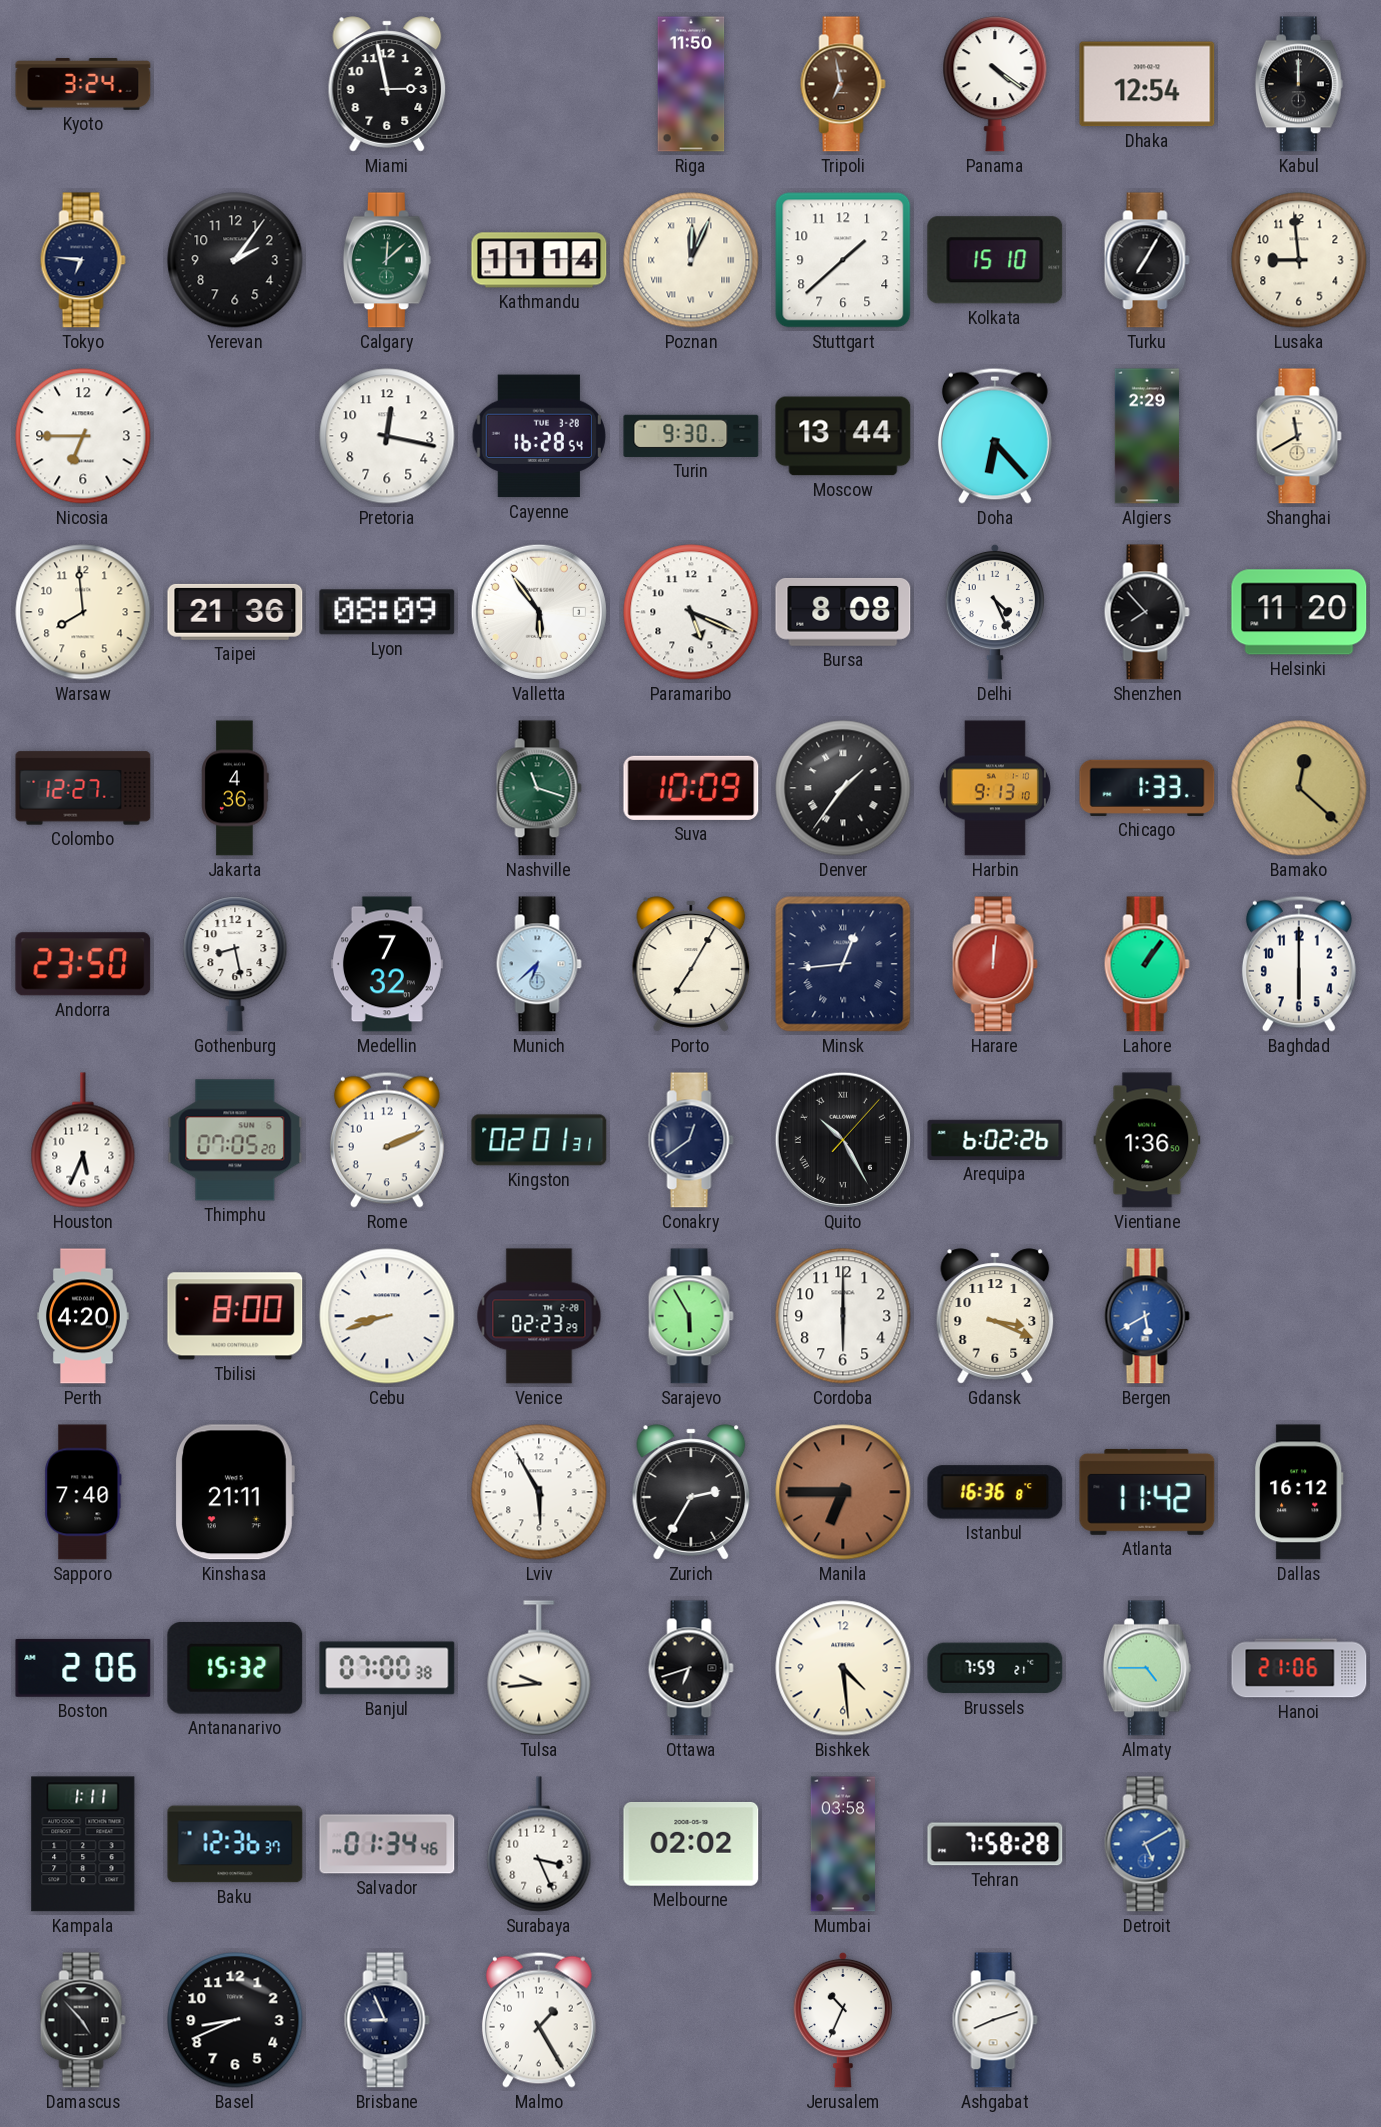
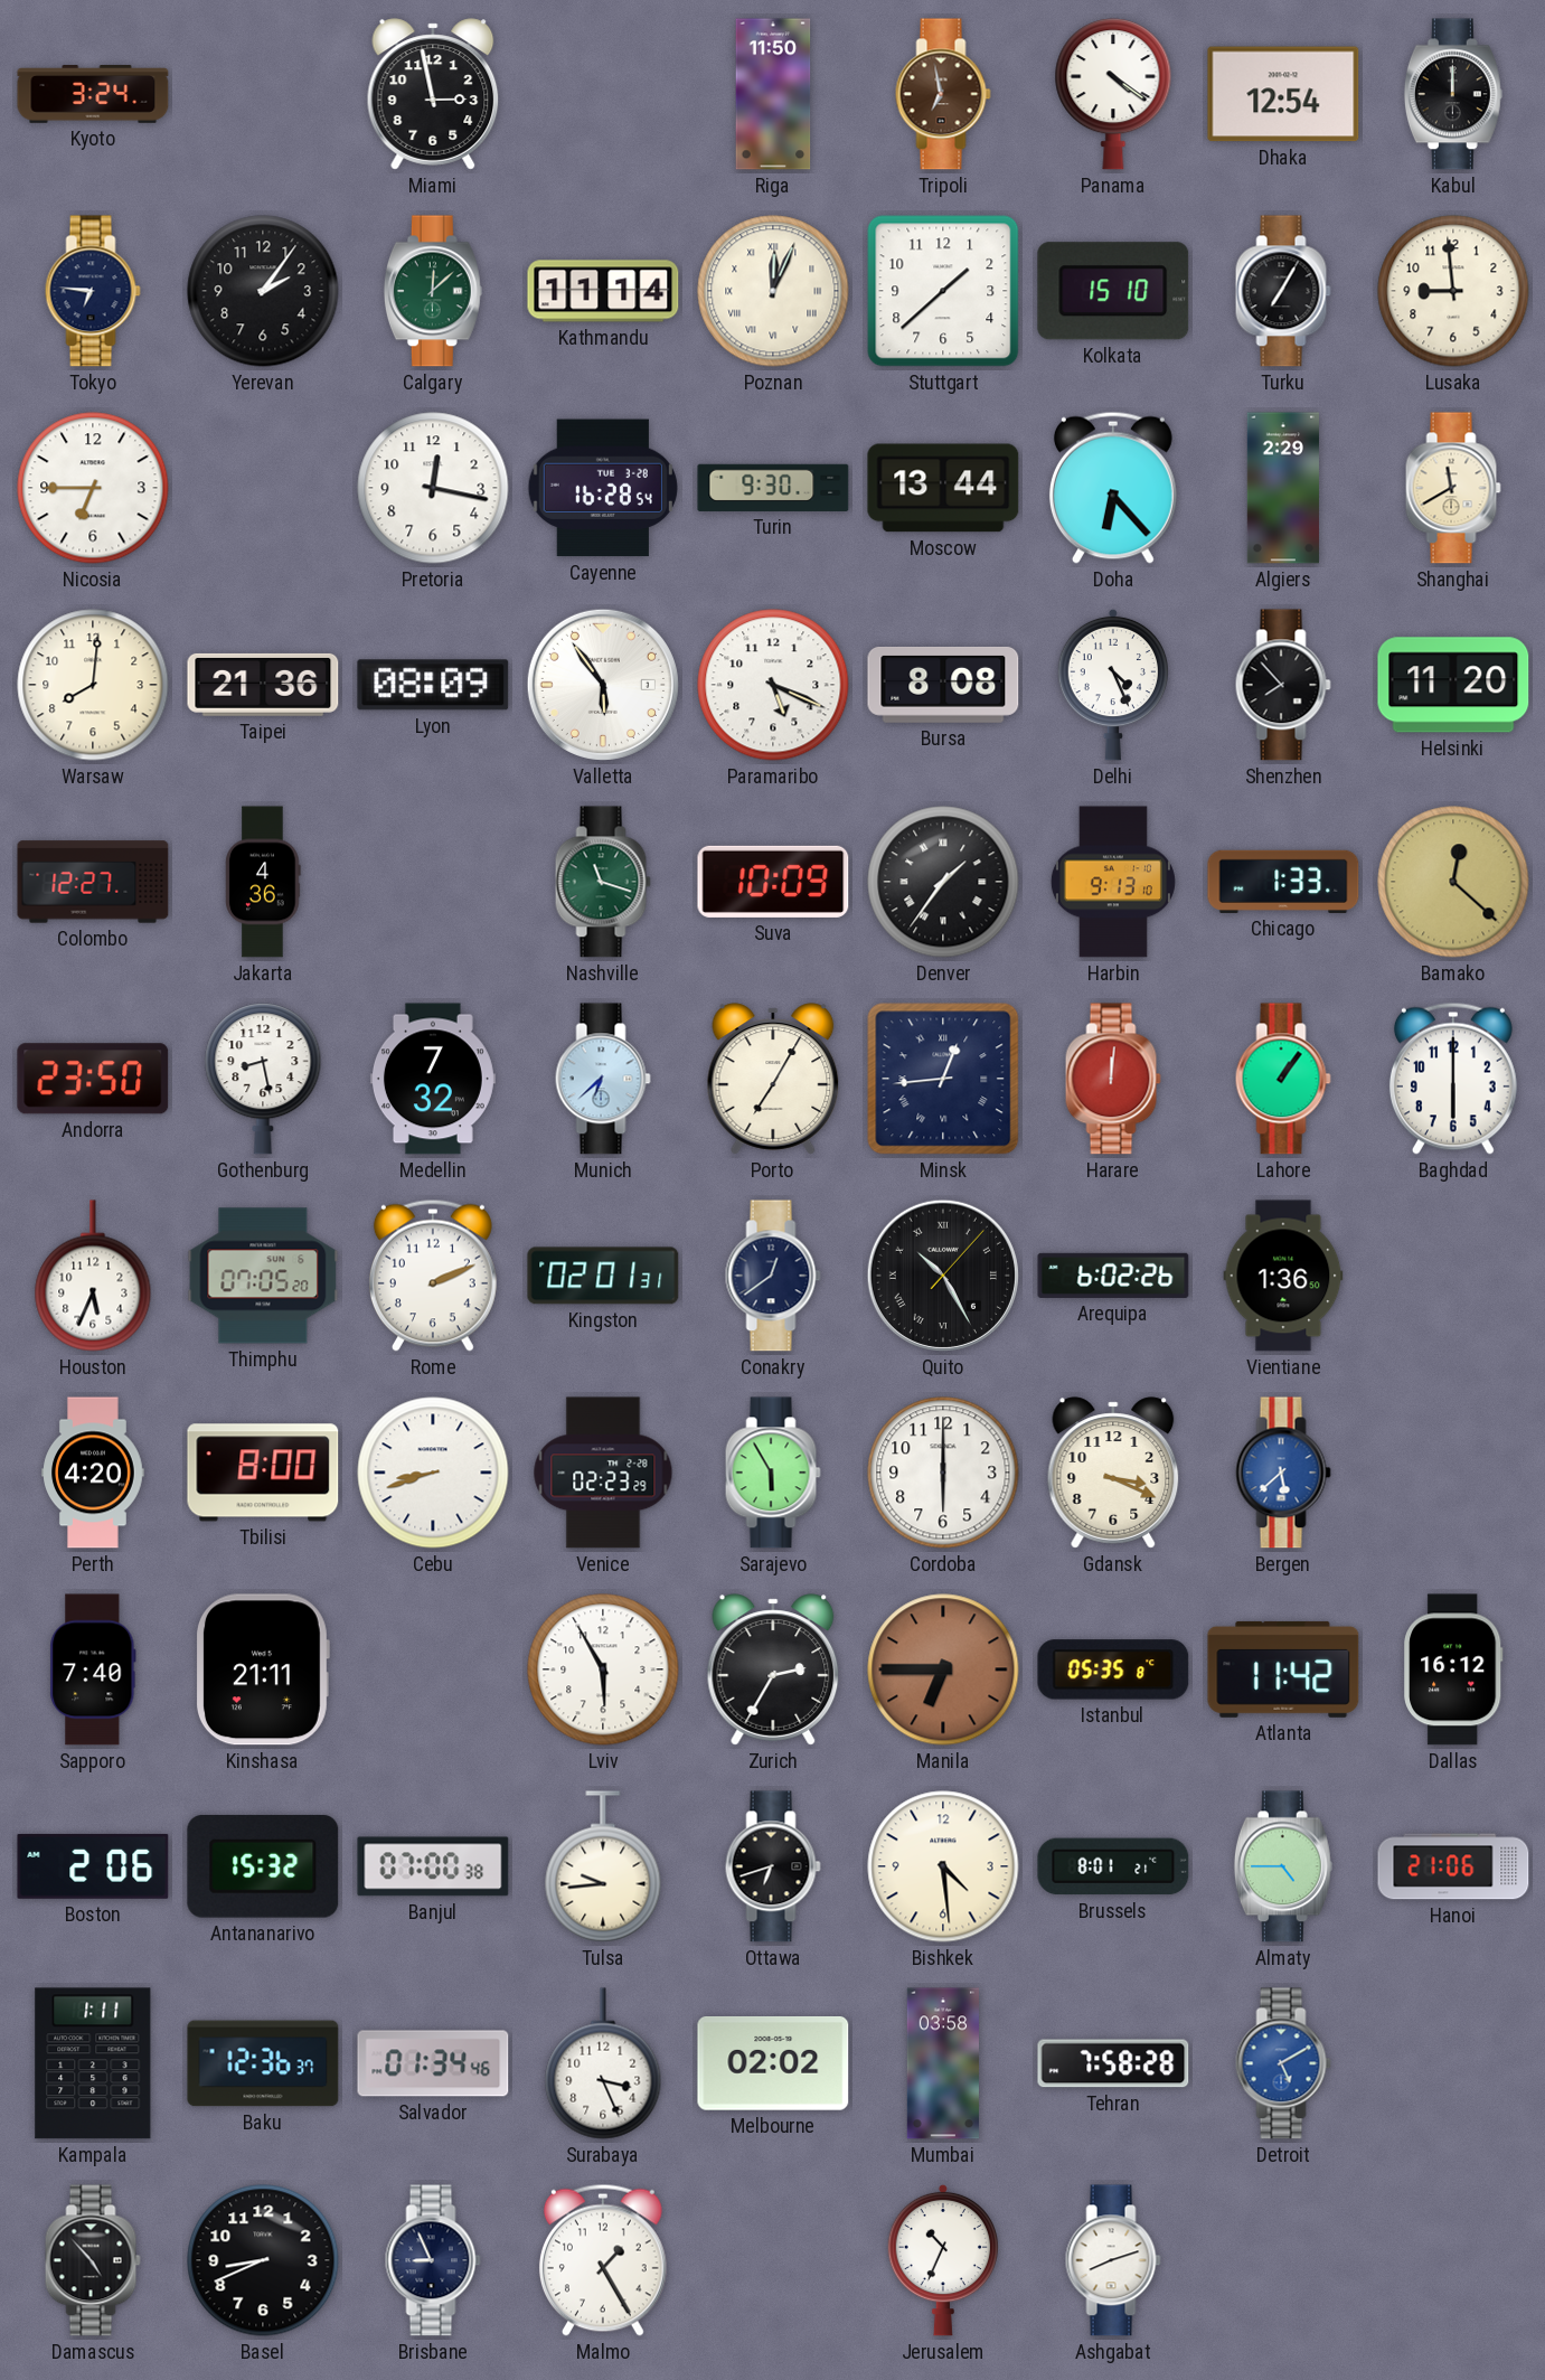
Warsaw: 7:59 -> 8:01
Bergen: 5:40 -> 5:38
Istanbul: 16:36 -> 05:35
Brussels: 7:59 -> 8:01
